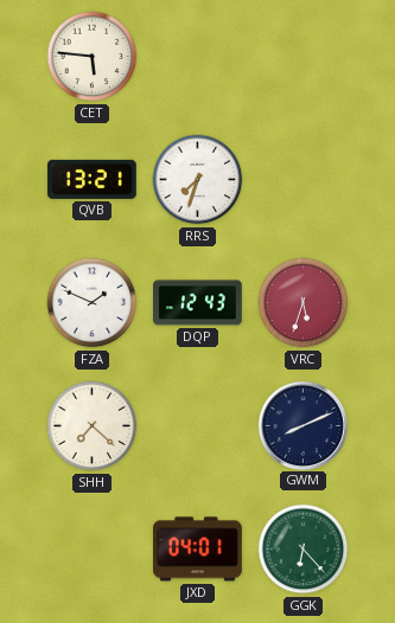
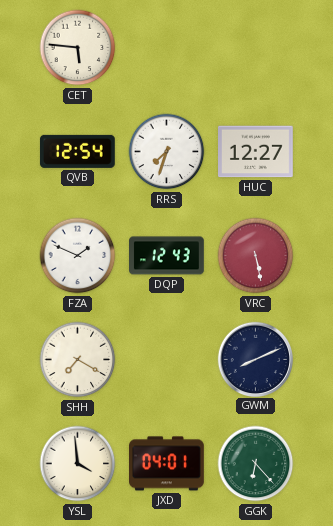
QVB: 13:21 -> 12:54
HUC: none -> 12:27
VRC: 5:33 -> 5:28
SHH: 7:22 -> 7:20
YSL: none -> 3:59
